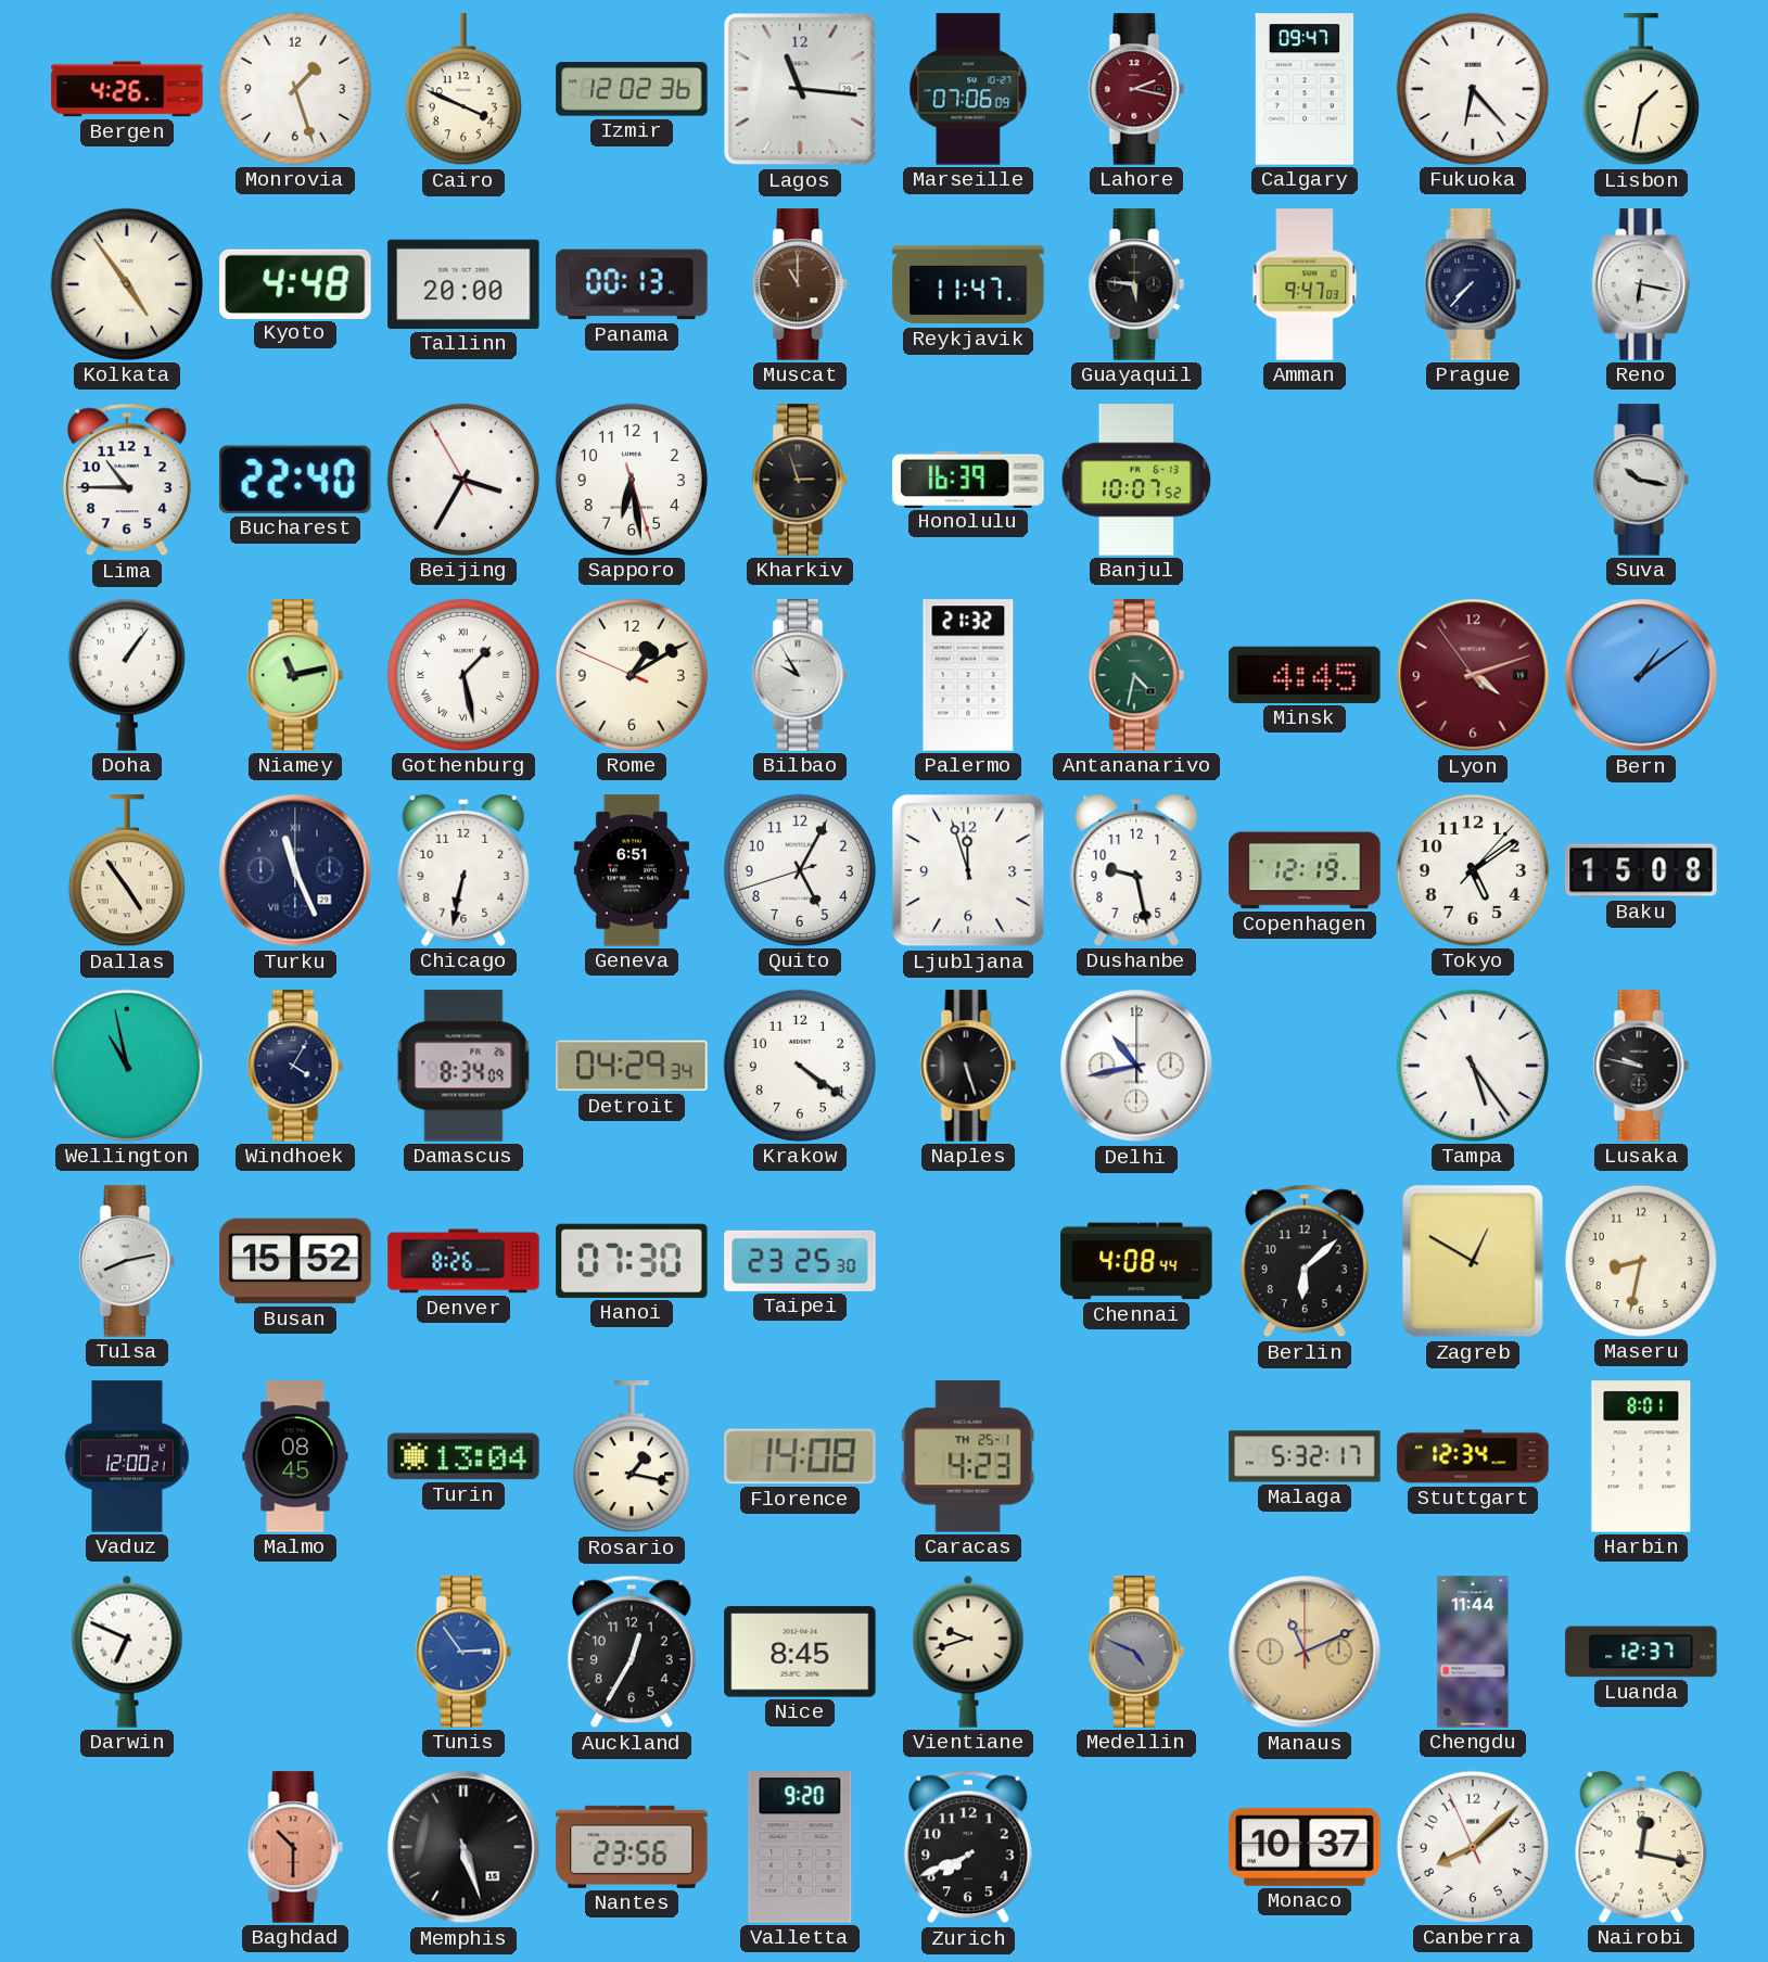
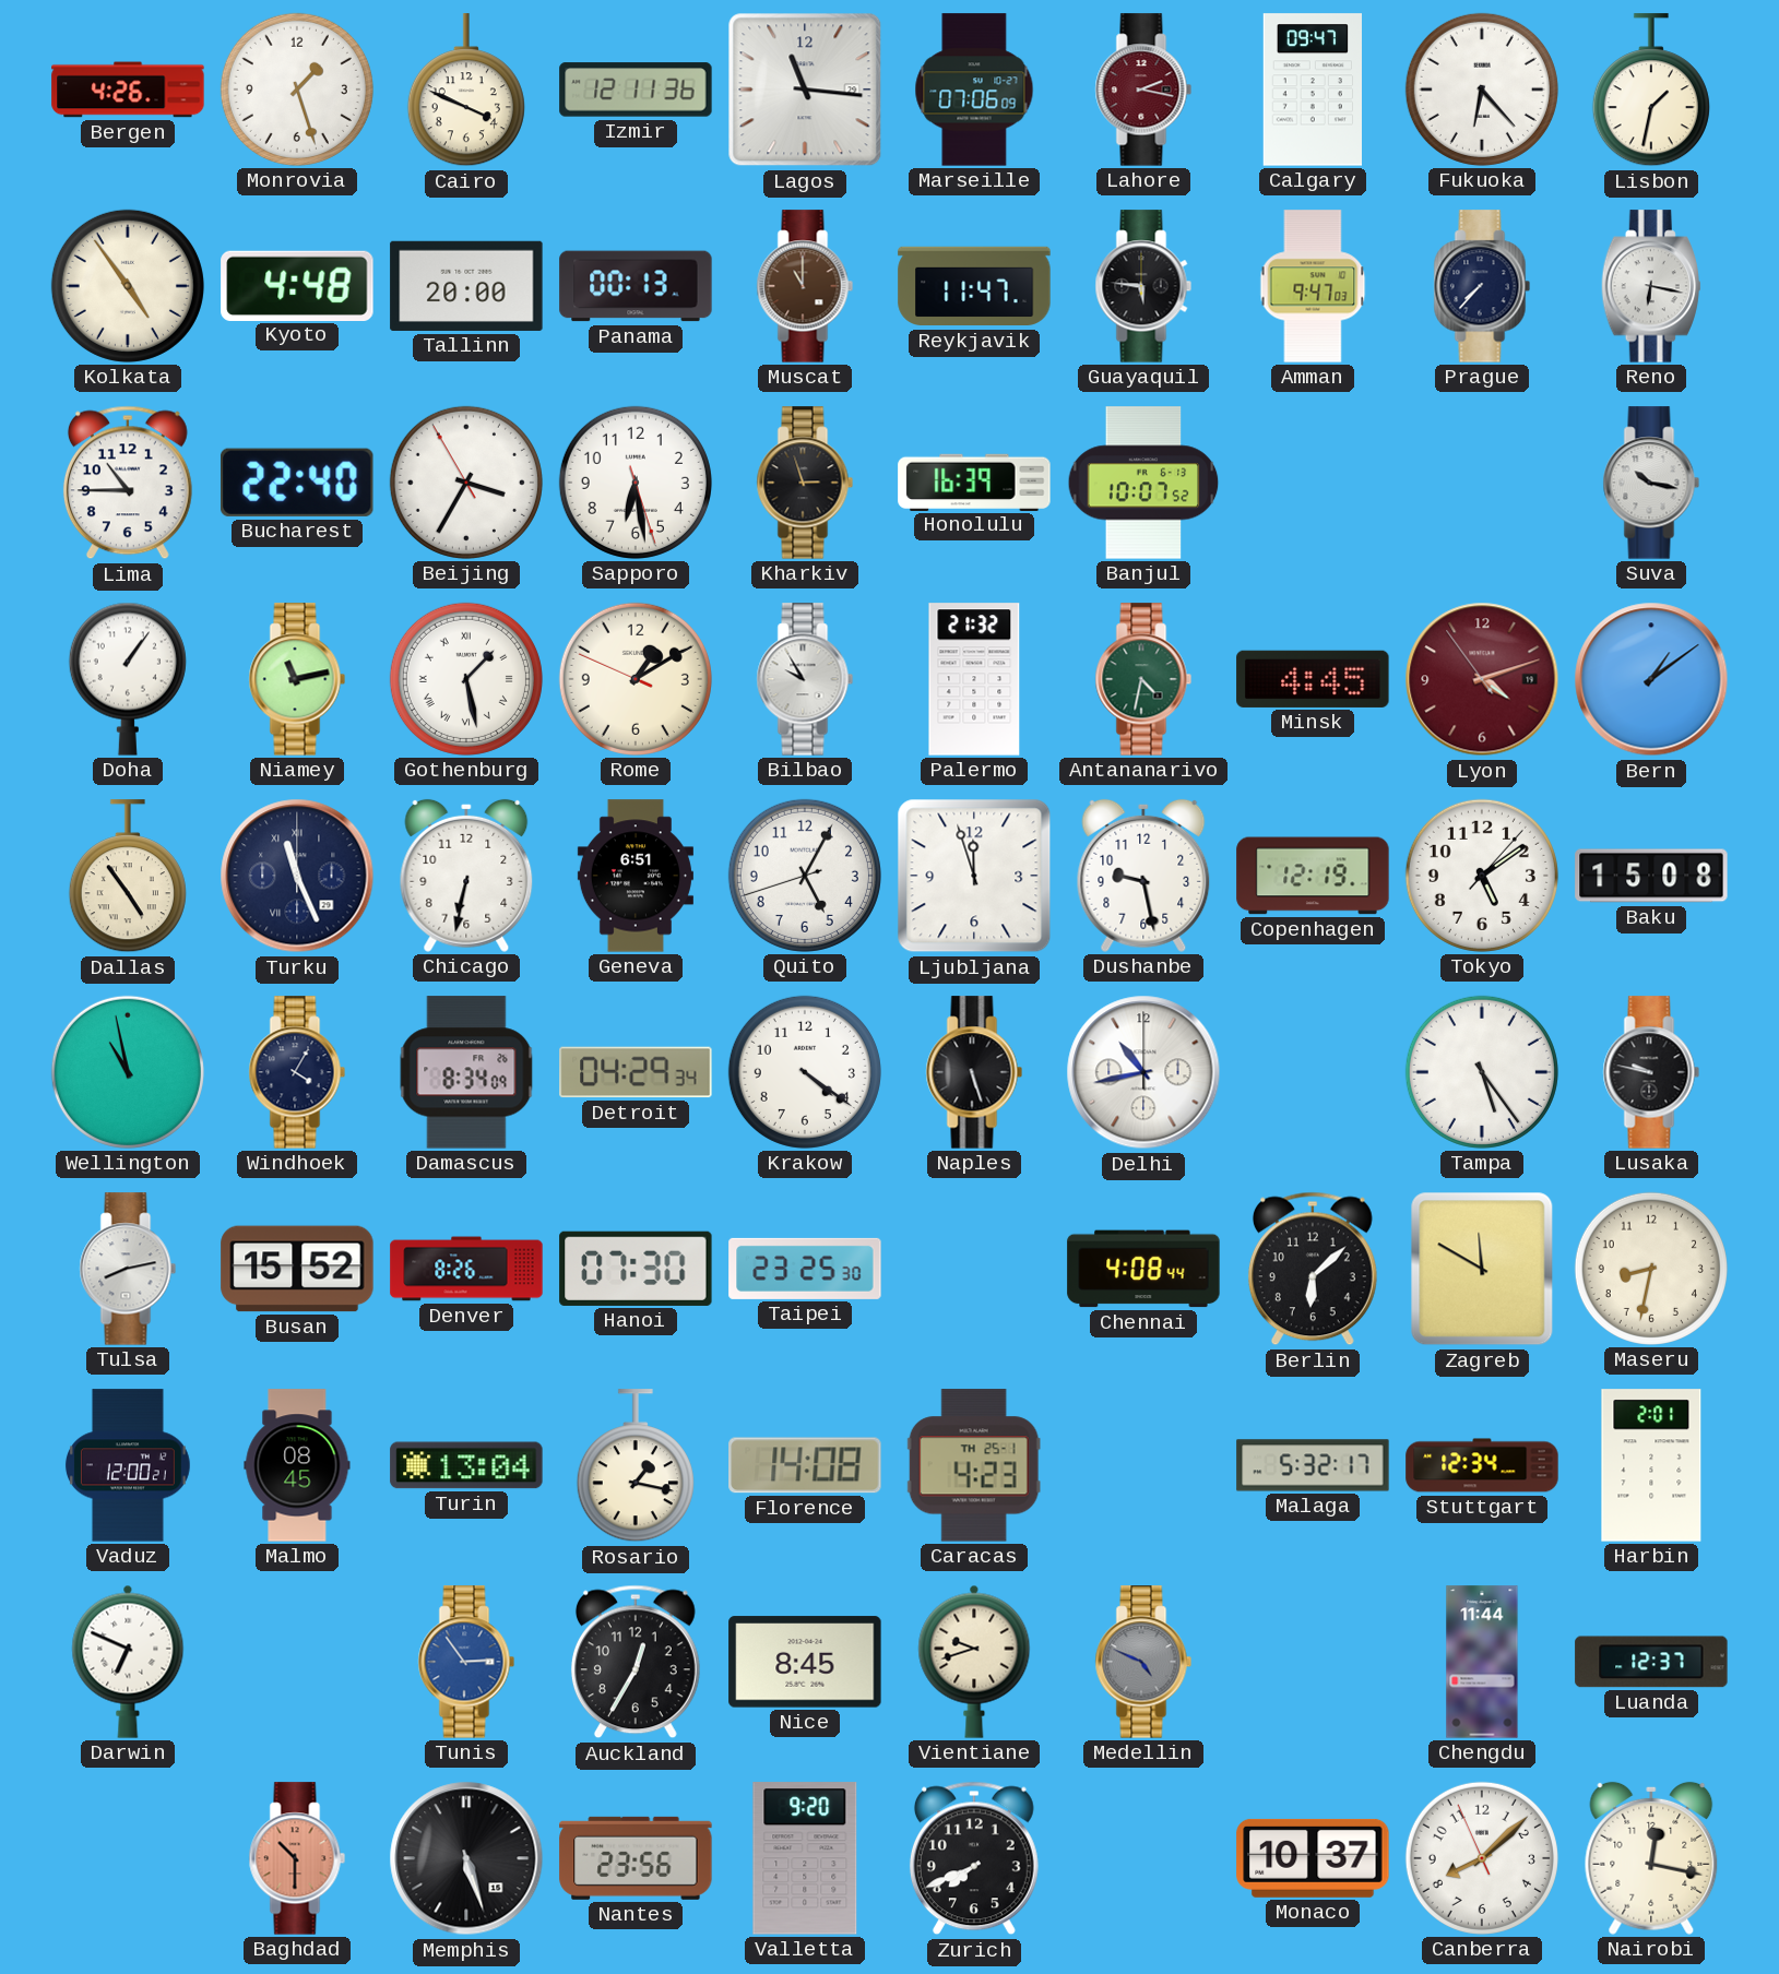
Izmir: 12:02 -> 12:11
Zagreb: 12:50 -> 11:50
Harbin: 8:01 -> 2:01
Manaus: 11:11 -> none
